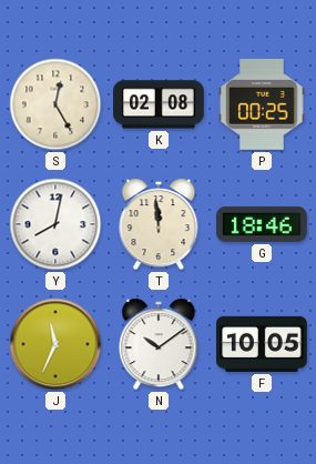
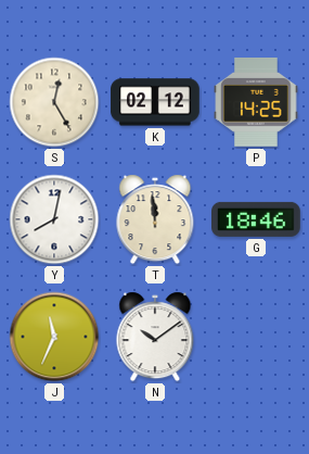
K: 02:08 -> 02:12
P: 00:25 -> 14:25
F: 10:05 -> none
